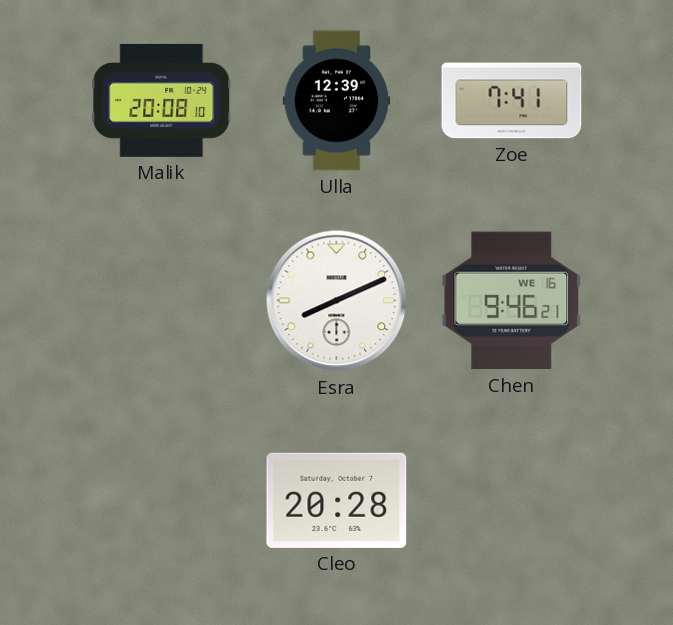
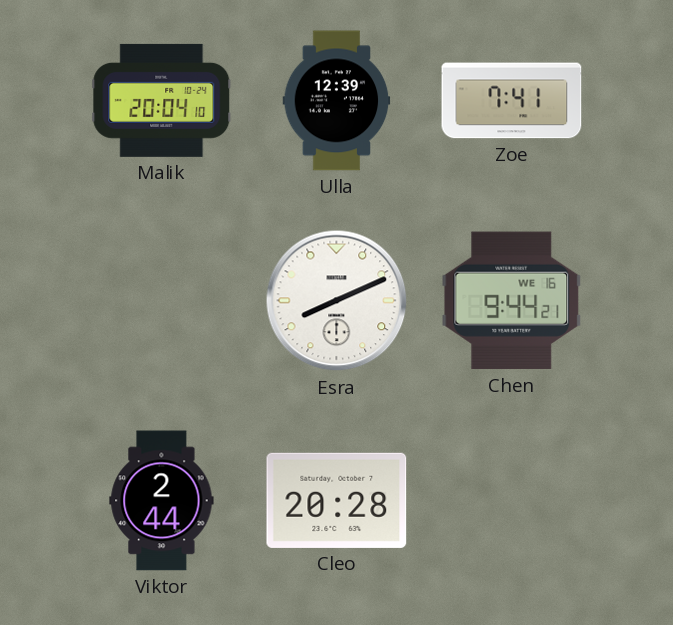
Malik: 20:08 -> 20:04
Chen: 9:46 -> 9:44
Viktor: none -> 2:44
